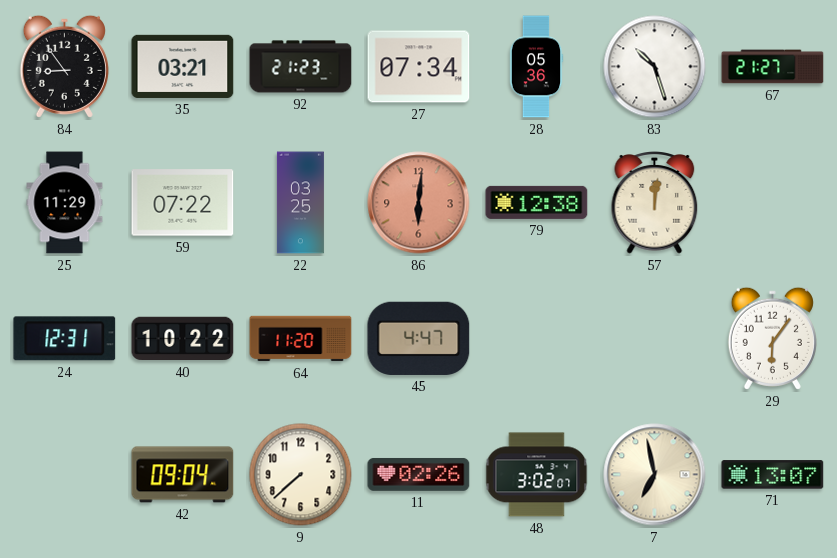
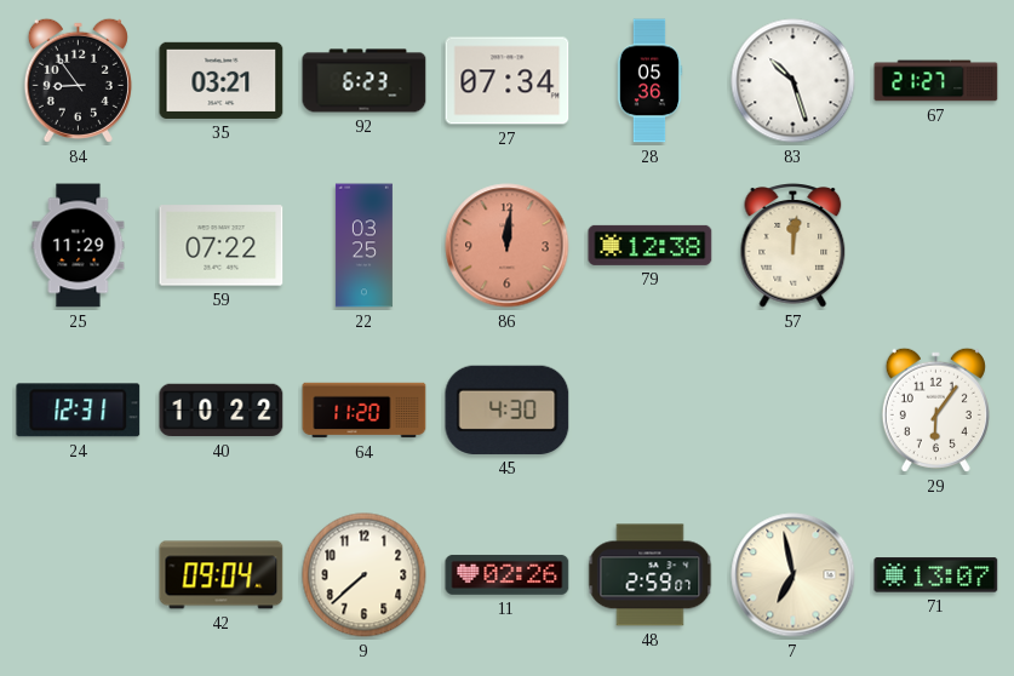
92: 21:23 -> 6:23
86: 6:01 -> 12:01
45: 4:47 -> 4:30
48: 3:02 -> 2:59
